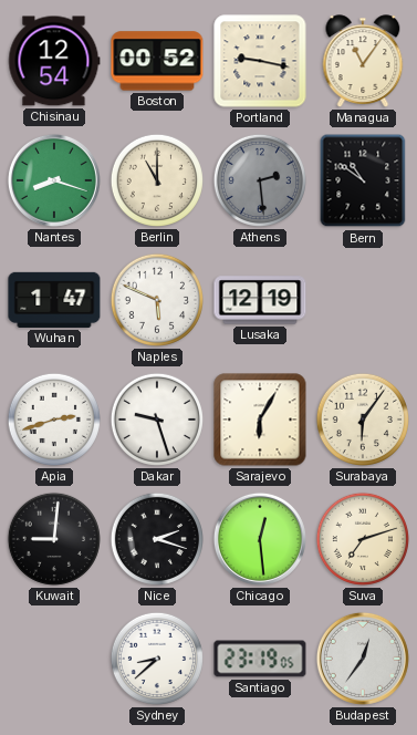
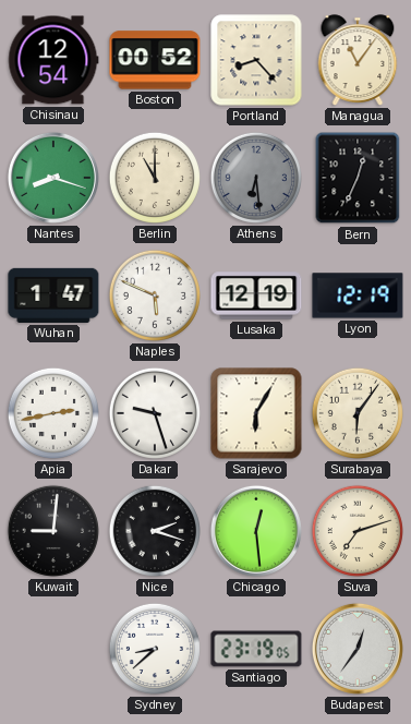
Portland: 9:17 -> 8:23
Athens: 2:29 -> 6:29
Bern: 10:51 -> 12:34
Lyon: none -> 12:19
Apia: 2:42 -> 2:43
